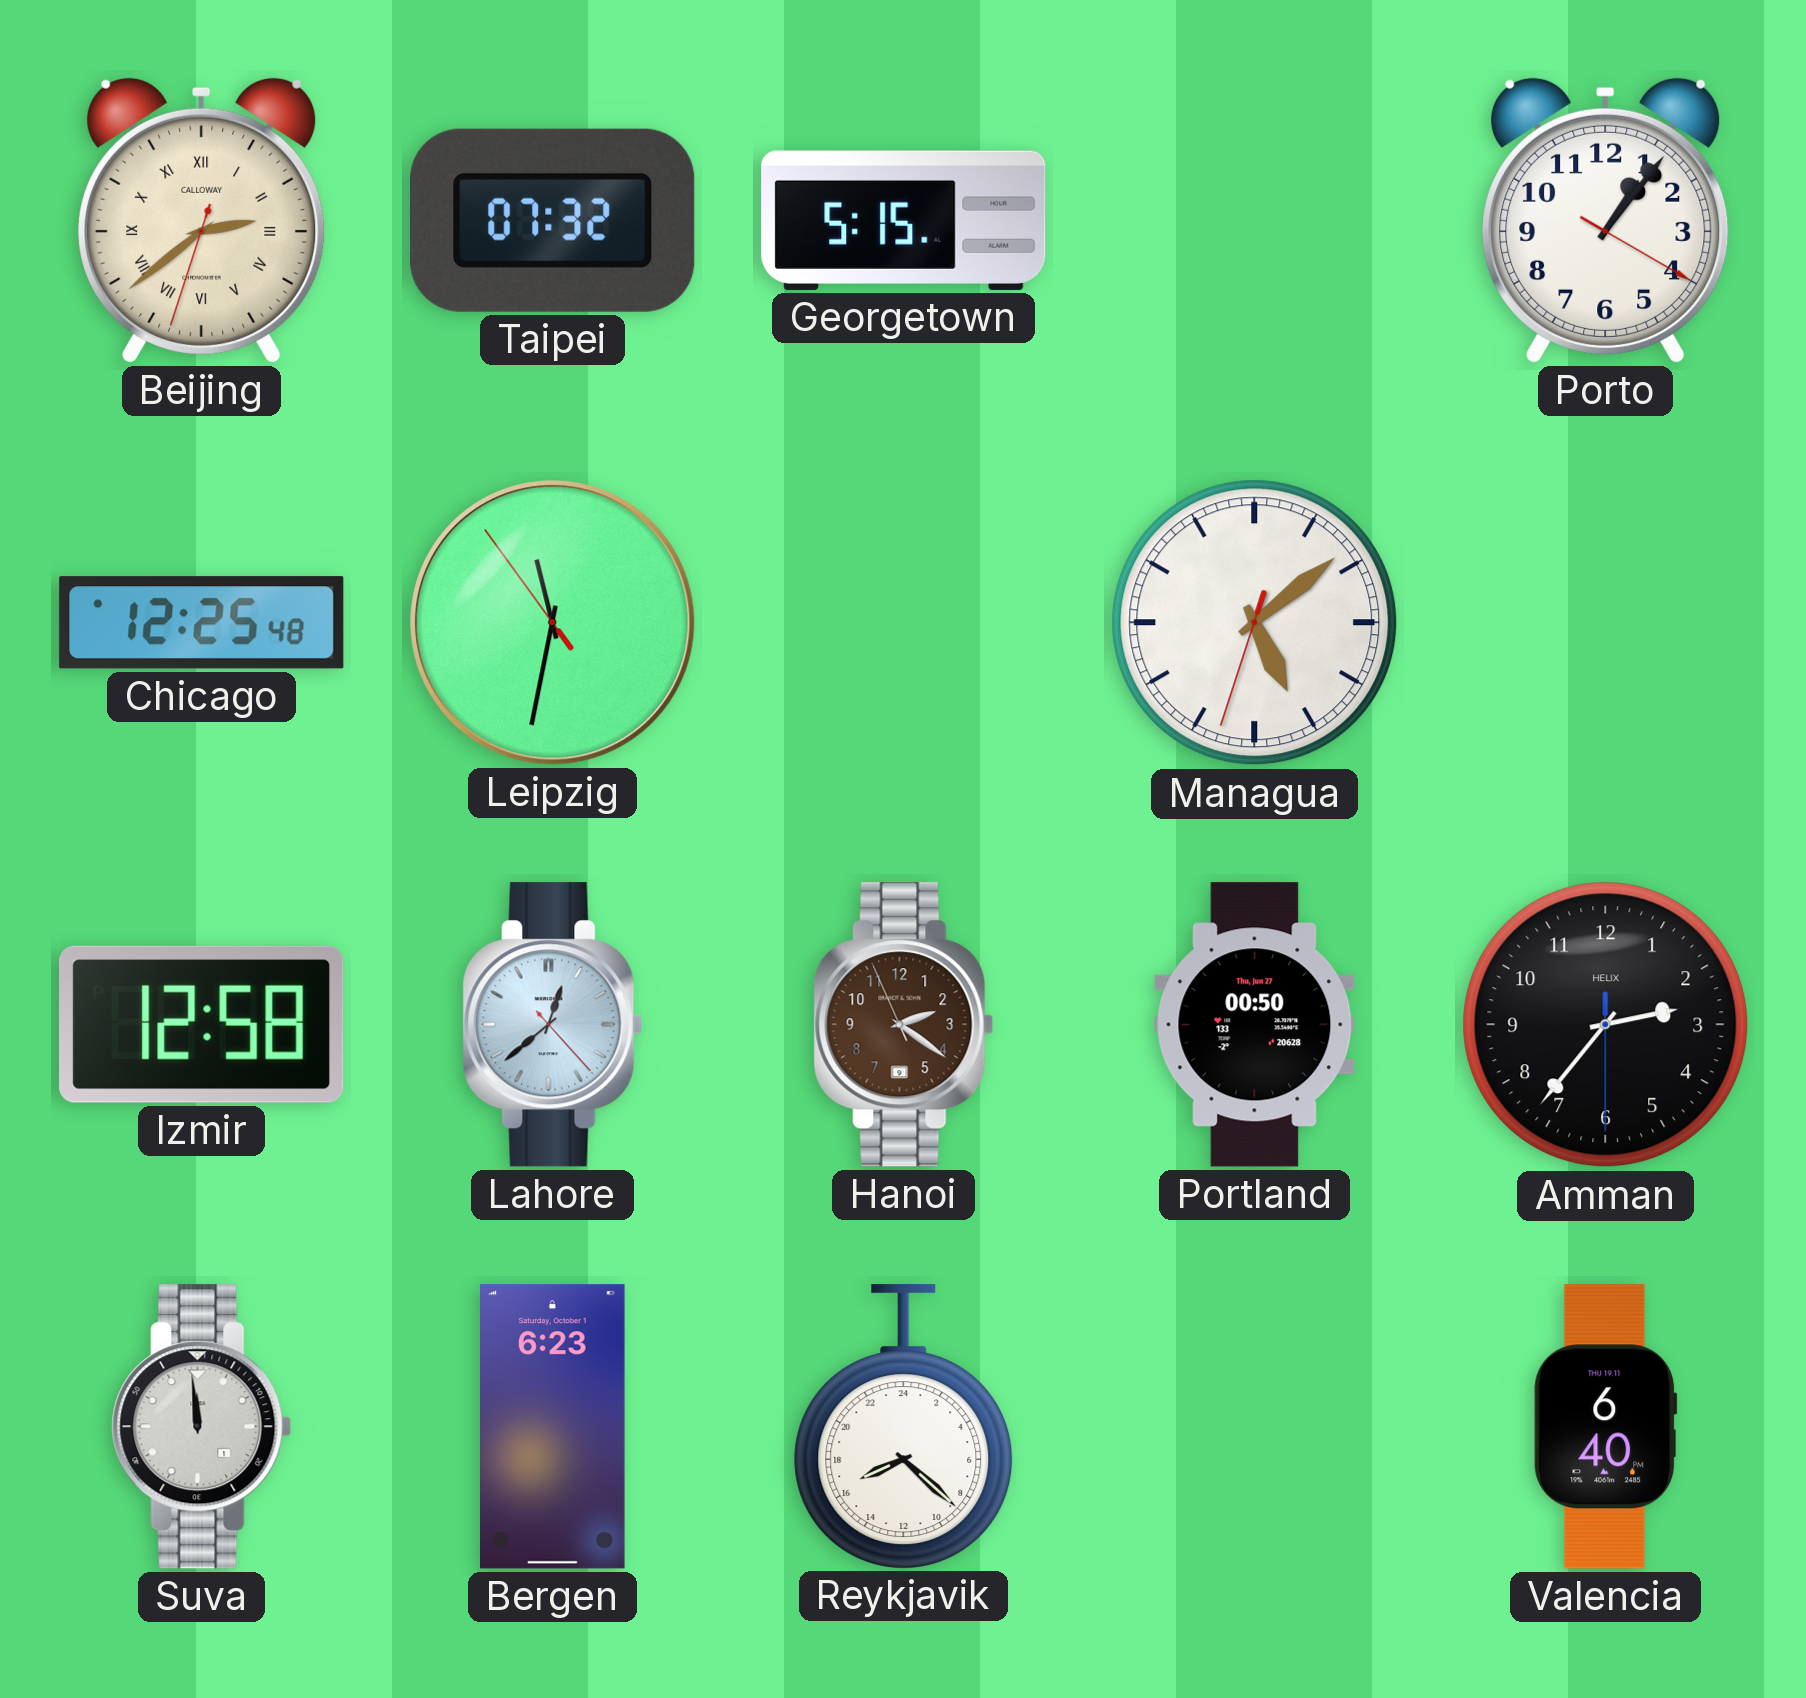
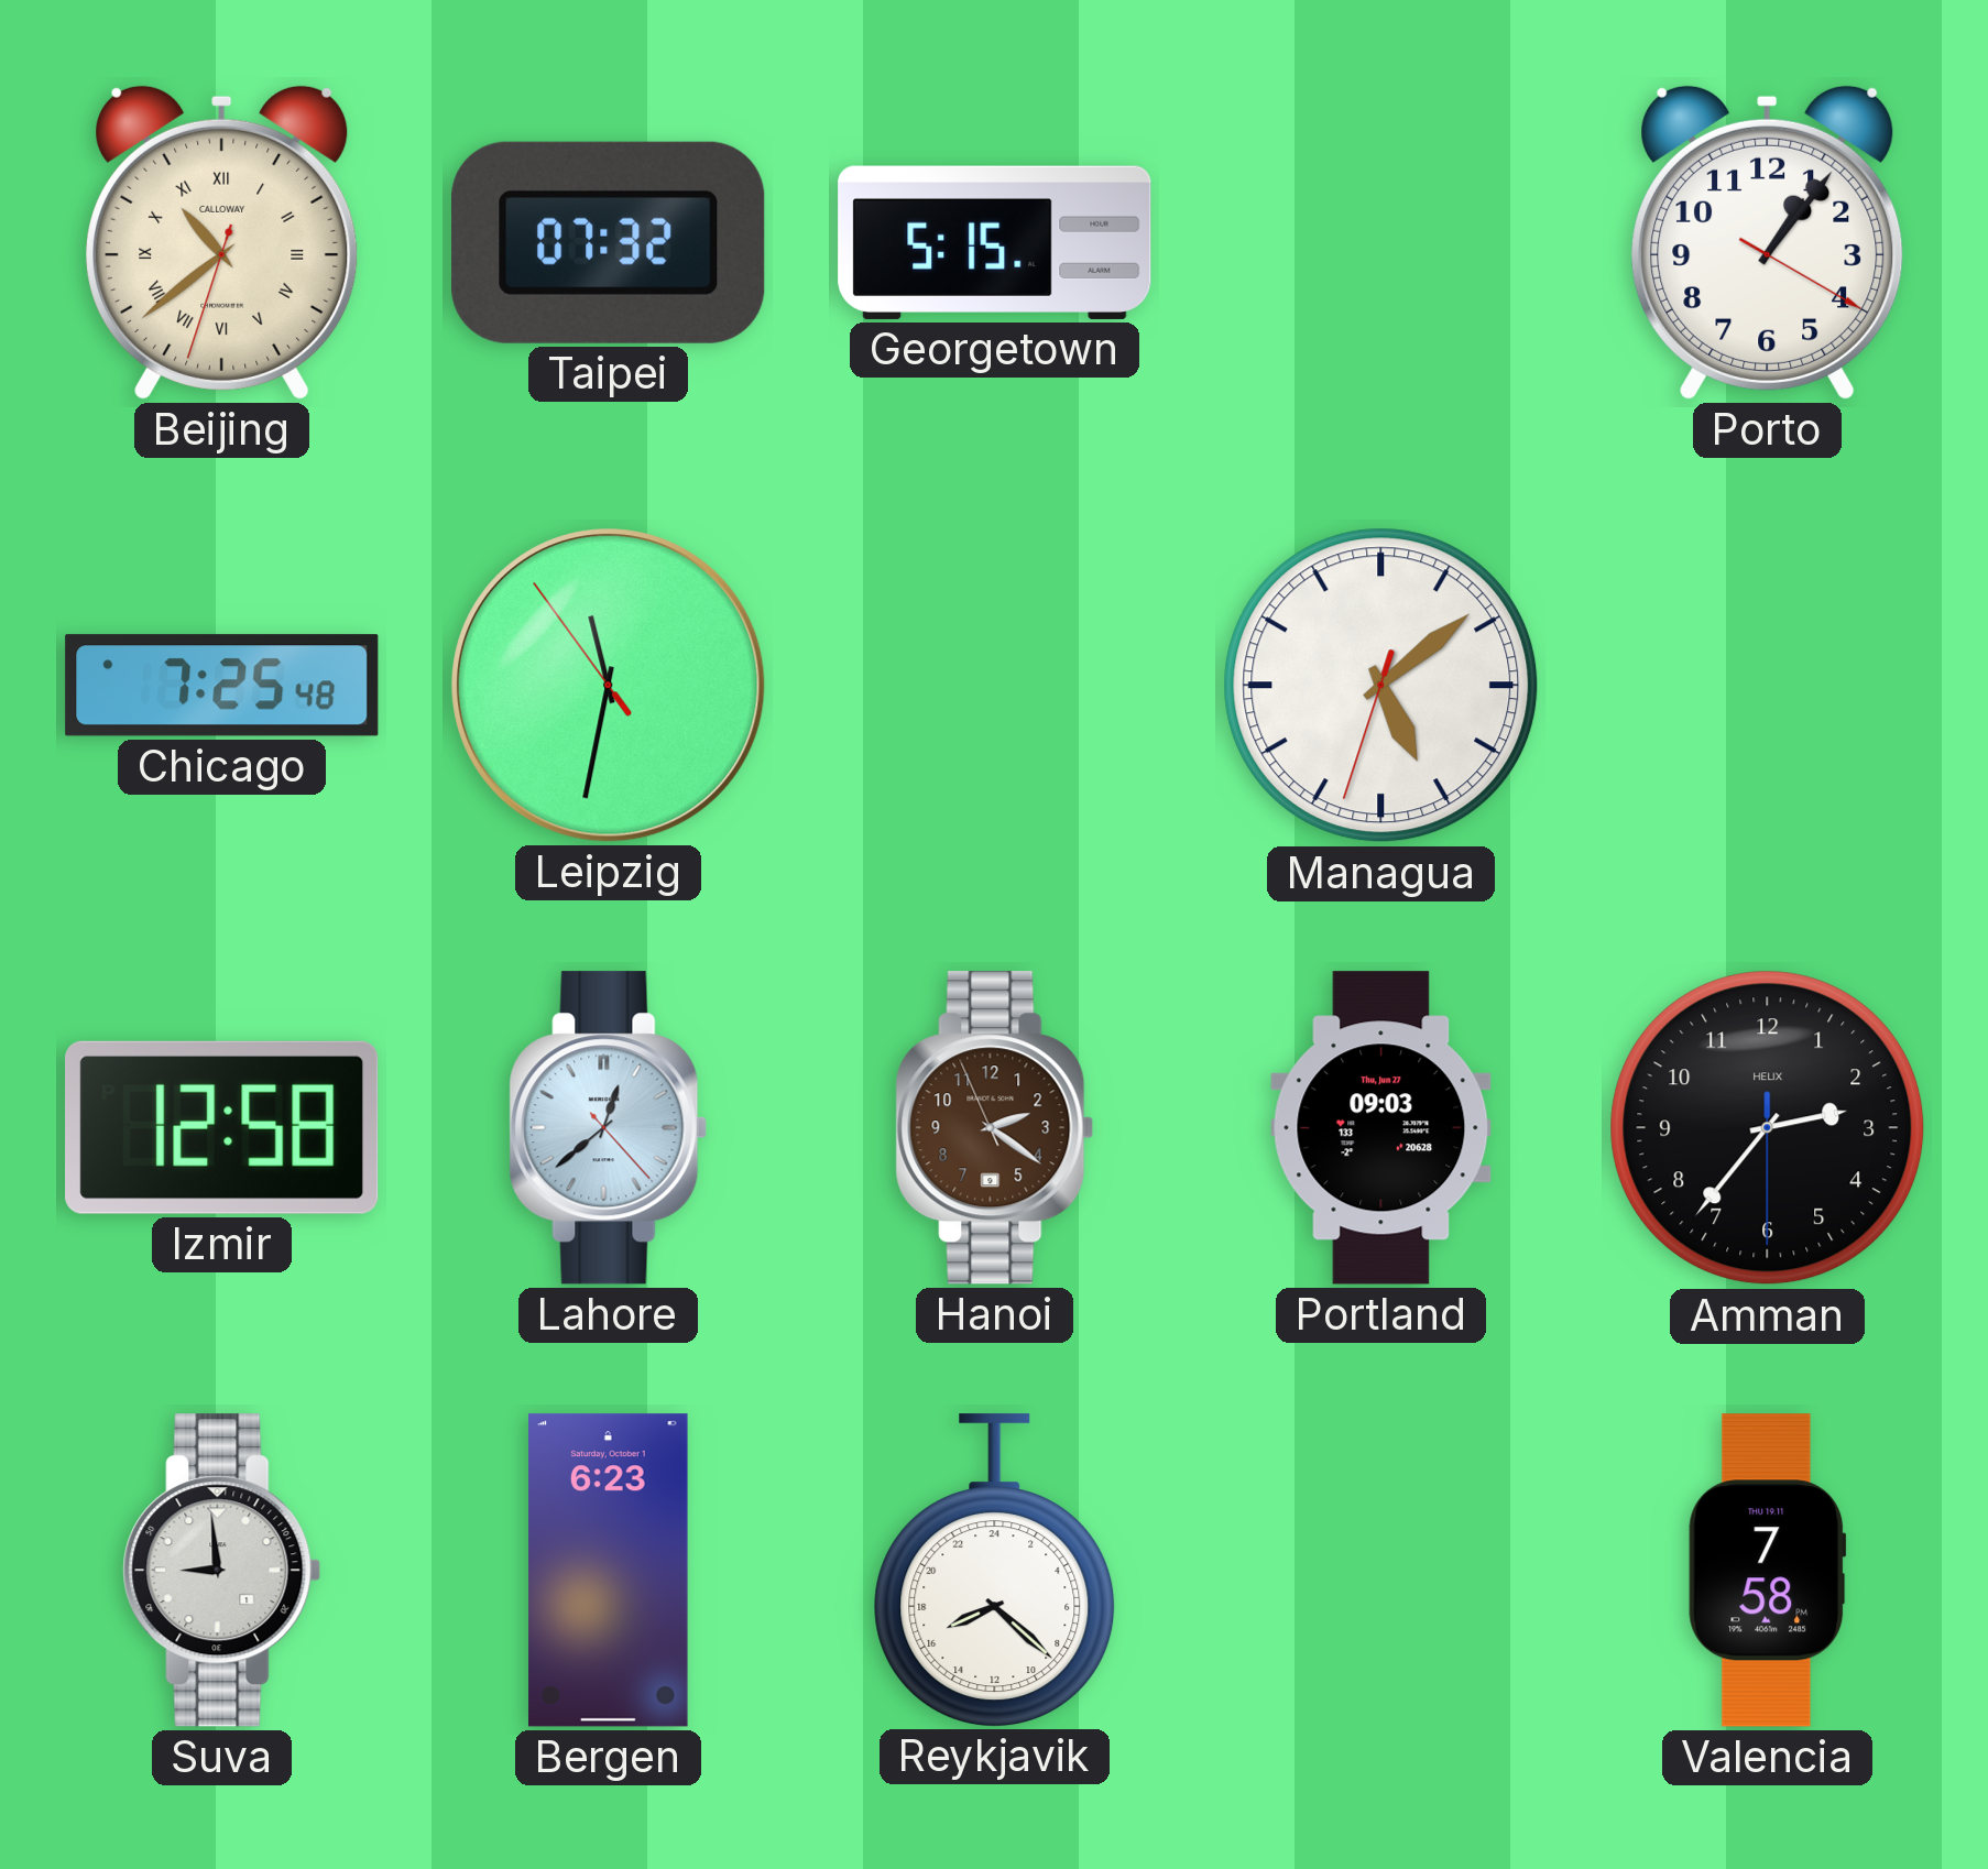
Beijing: 2:38 -> 10:38
Chicago: 12:25 -> 7:25
Portland: 00:50 -> 09:03
Suva: 11:59 -> 8:59
Valencia: 6:40 -> 7:58
